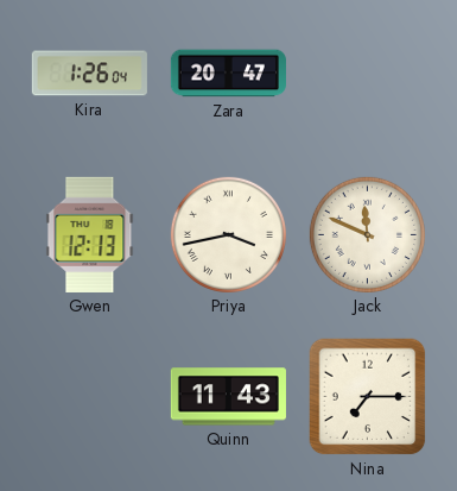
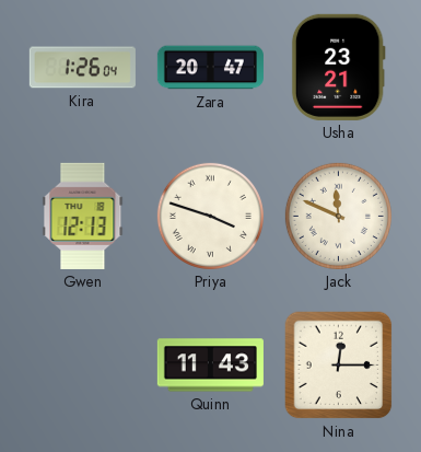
Usha: none -> 23:21
Priya: 3:43 -> 3:48
Nina: 7:15 -> 12:15
